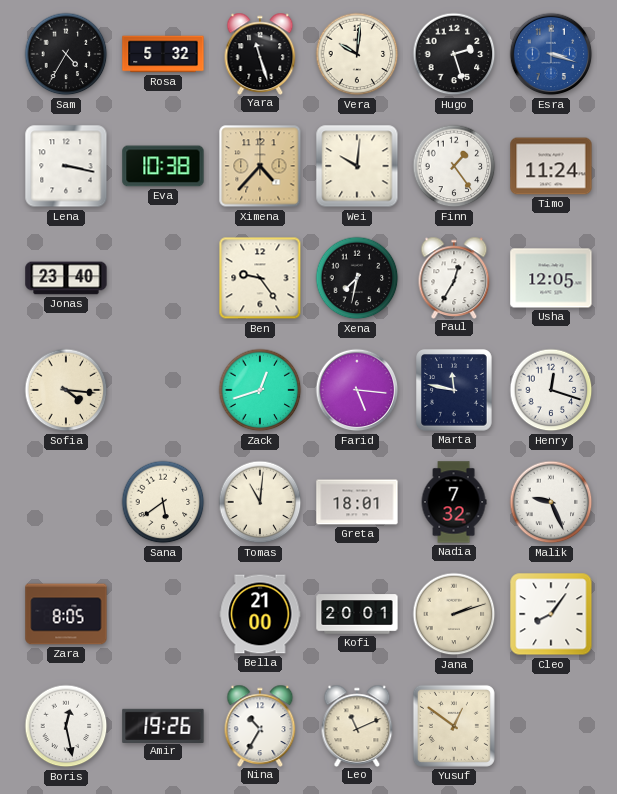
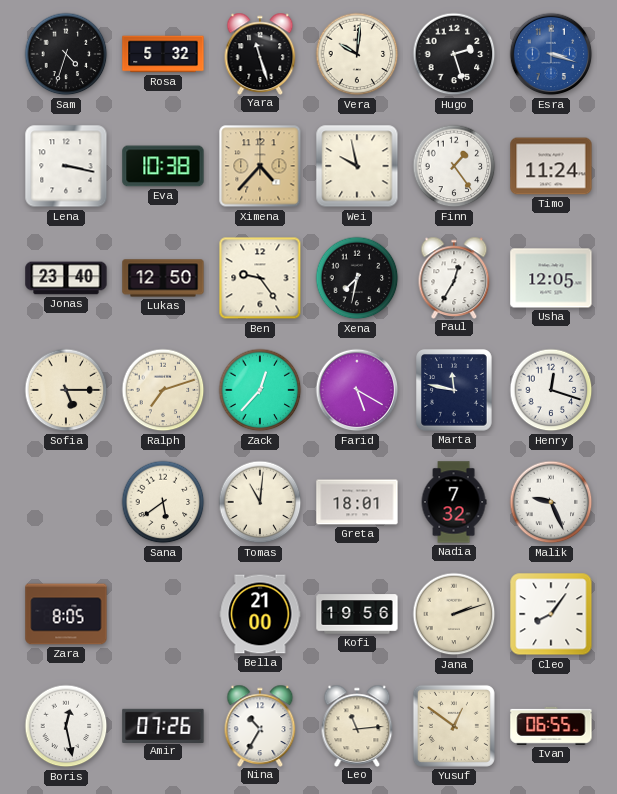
Sam: 4:35 -> 4:33
Wei: 10:01 -> 9:58
Lukas: none -> 12:50
Sofia: 4:16 -> 5:15
Ralph: none -> 7:12
Zack: 12:42 -> 12:37
Farid: 5:16 -> 5:20
Kofi: 20:01 -> 19:56
Amir: 19:26 -> 07:26
Leo: 11:11 -> 11:14
Ivan: none -> 06:55
